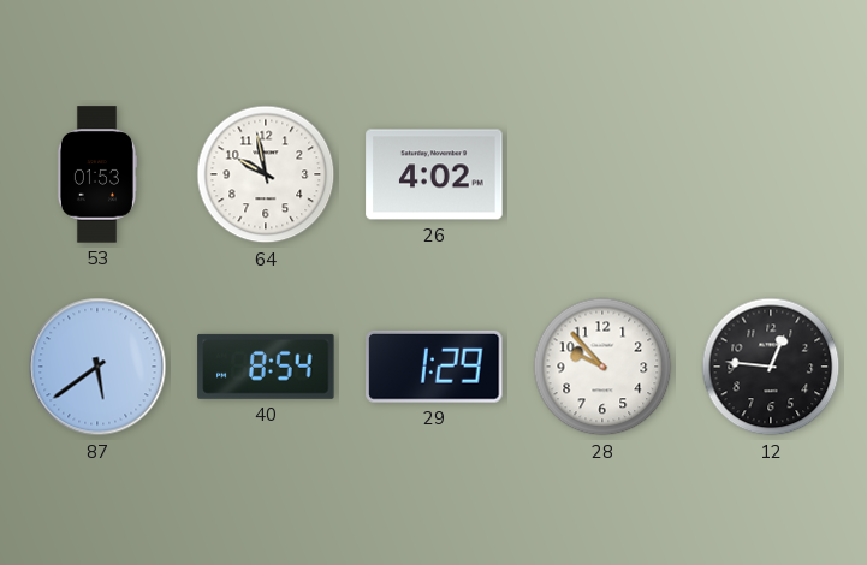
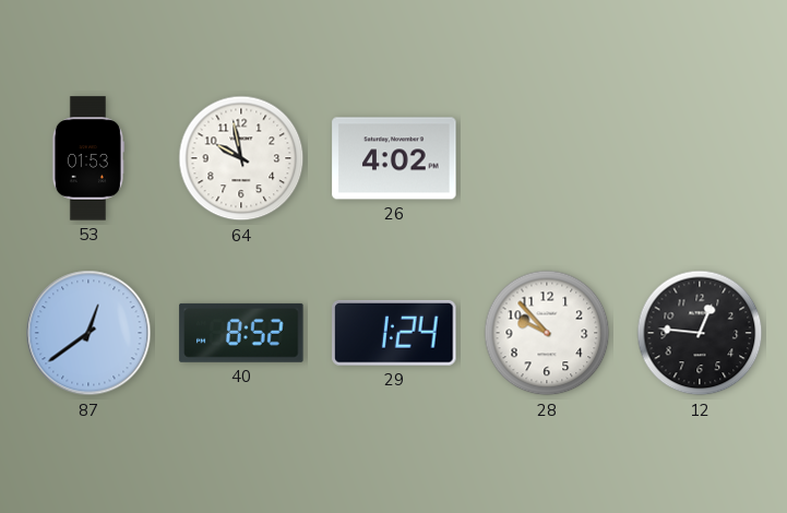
87: 5:39 -> 12:39
40: 8:54 -> 8:52
29: 1:29 -> 1:24
